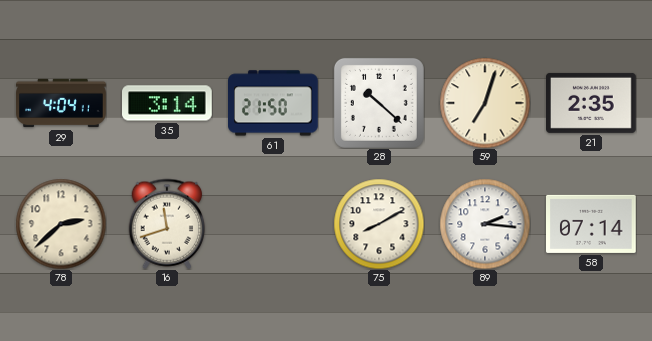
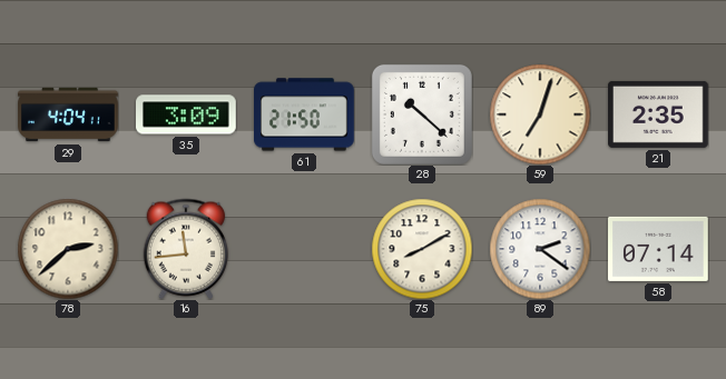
35: 3:14 -> 3:09
16: 11:42 -> 11:44
89: 2:16 -> 2:21
